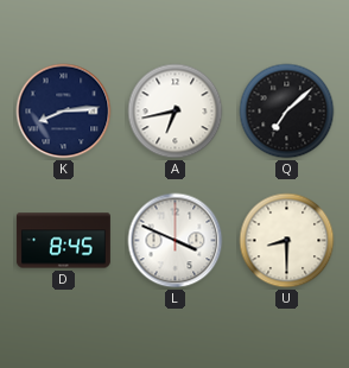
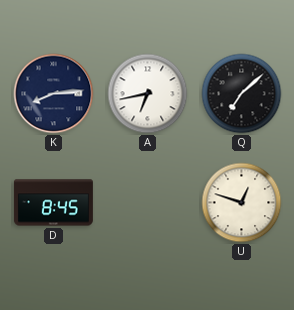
L: 3:49 -> none
U: 8:30 -> 12:48
